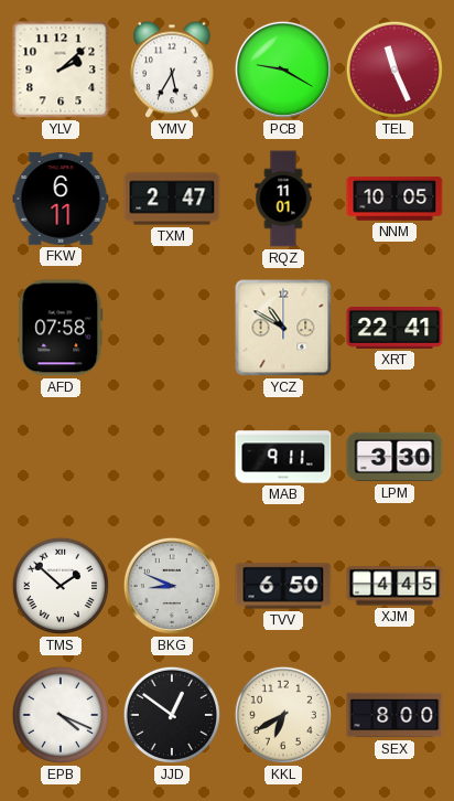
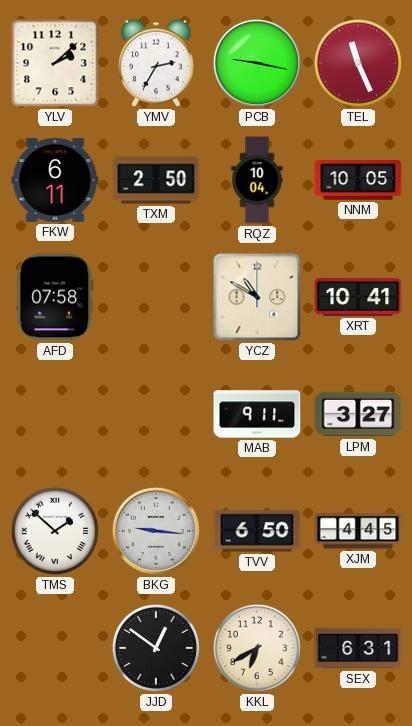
YMV: 5:35 -> 2:35
PCB: 9:20 -> 9:17
TXM: 2:47 -> 2:50
RQZ: 11:01 -> 10:04
XRT: 22:41 -> 10:41
LPM: 3:30 -> 3:27
BKG: 8:49 -> 9:16
EPB: 4:19 -> none
SEX: 8:00 -> 6:31
